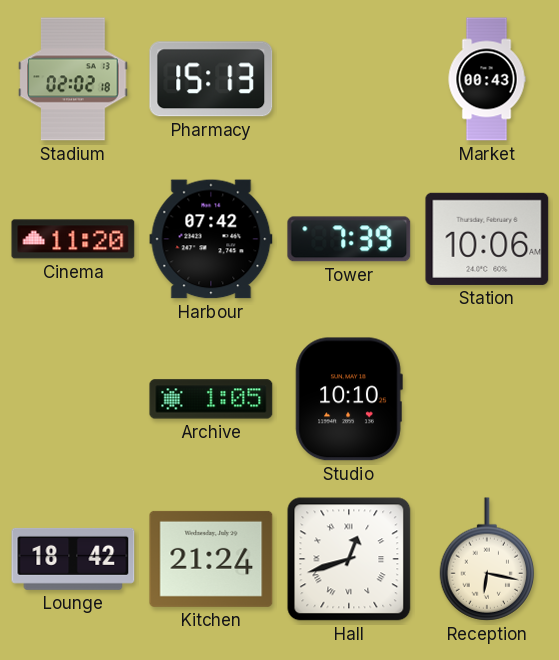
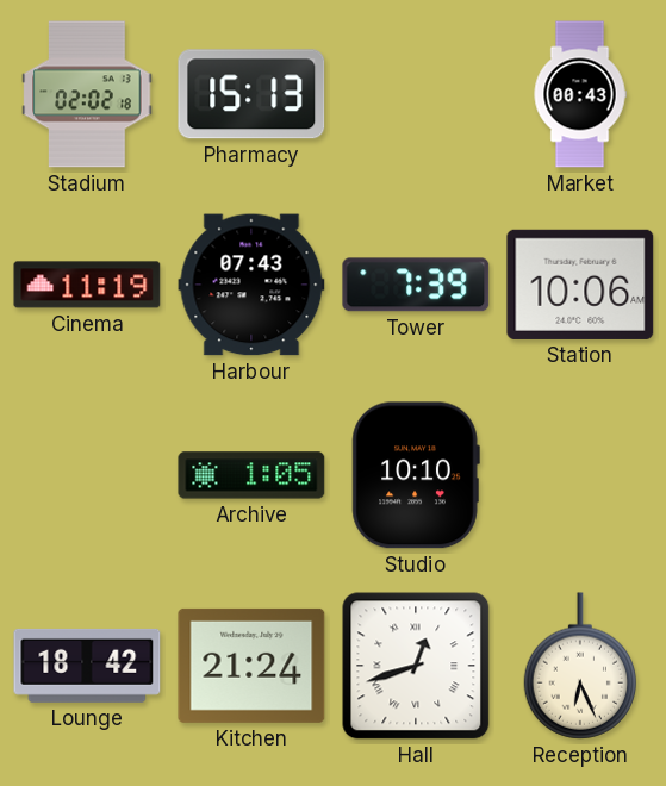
Cinema: 11:20 -> 11:19
Harbour: 07:42 -> 07:43
Reception: 6:17 -> 6:26
